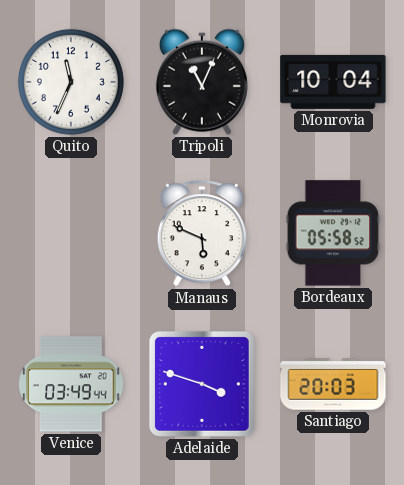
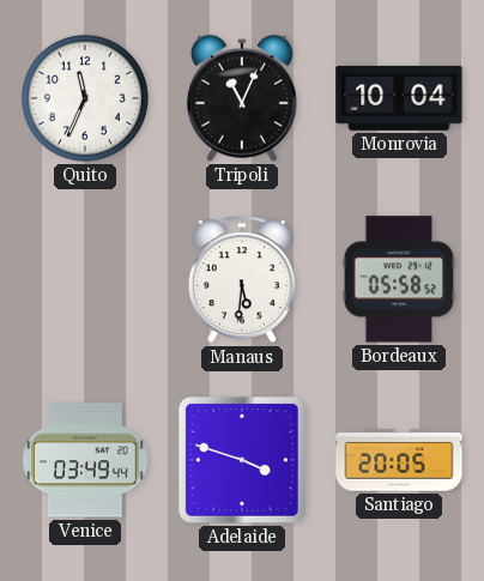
Manaus: 5:49 -> 5:31
Santiago: 20:03 -> 20:05
